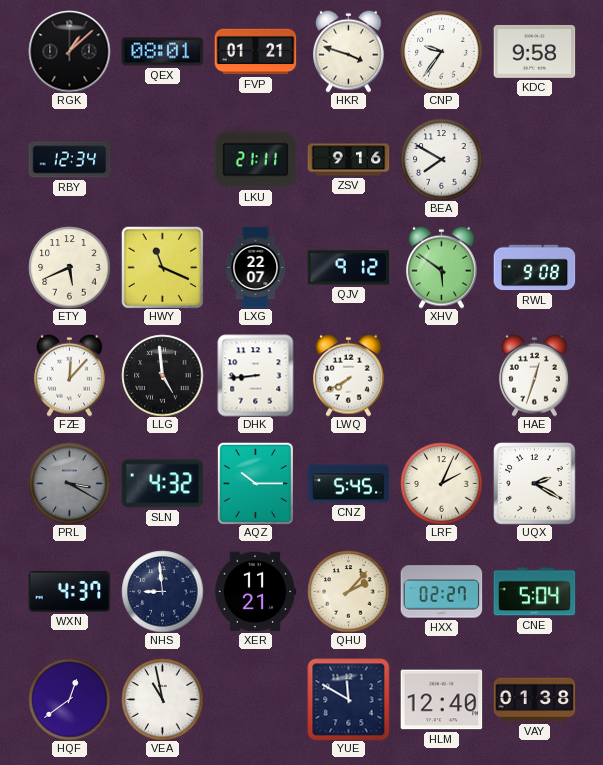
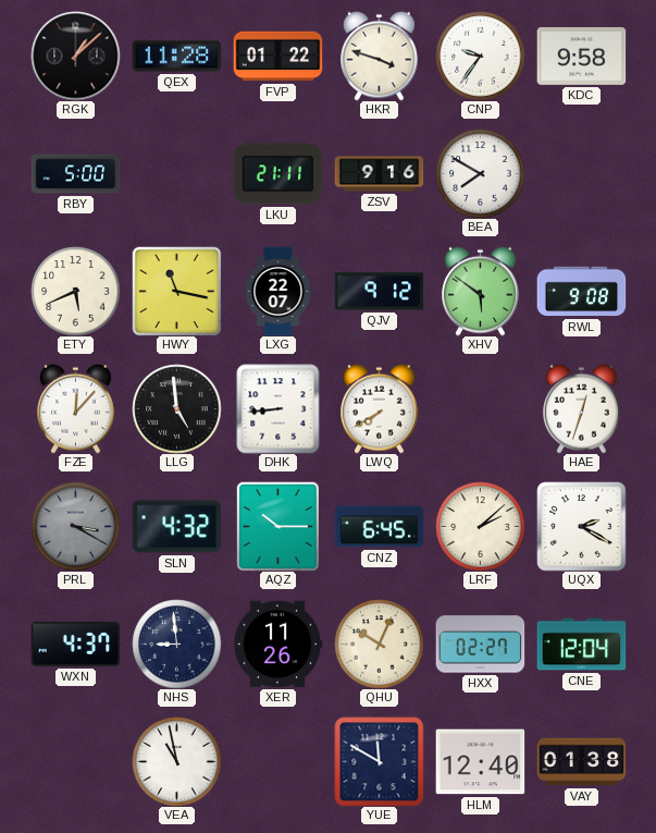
QEX: 08:01 -> 11:28
FVP: 01:21 -> 01:22
RBY: 12:34 -> 5:00
HWY: 11:19 -> 11:17
CNZ: 5:45 -> 6:45
LRF: 2:04 -> 2:08
XER: 11:21 -> 11:26
QHU: 2:07 -> 10:04
CNE: 5:04 -> 12:04
HQF: 12:39 -> none
